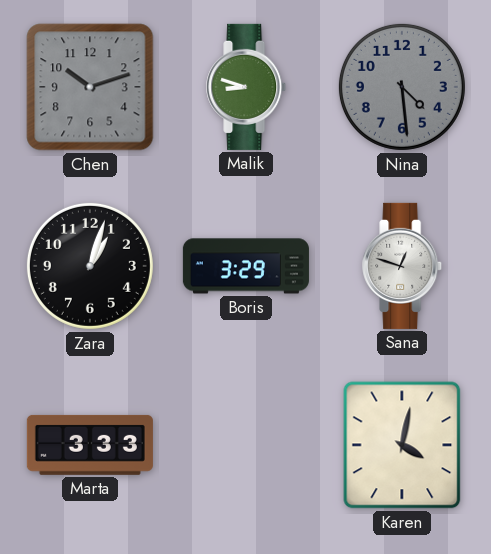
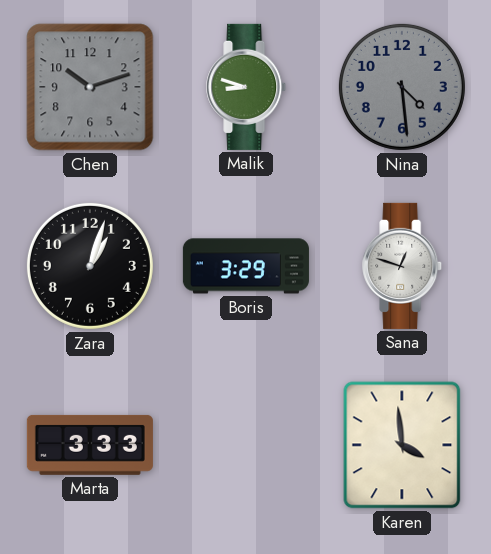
Karen: 4:02 -> 3:59
